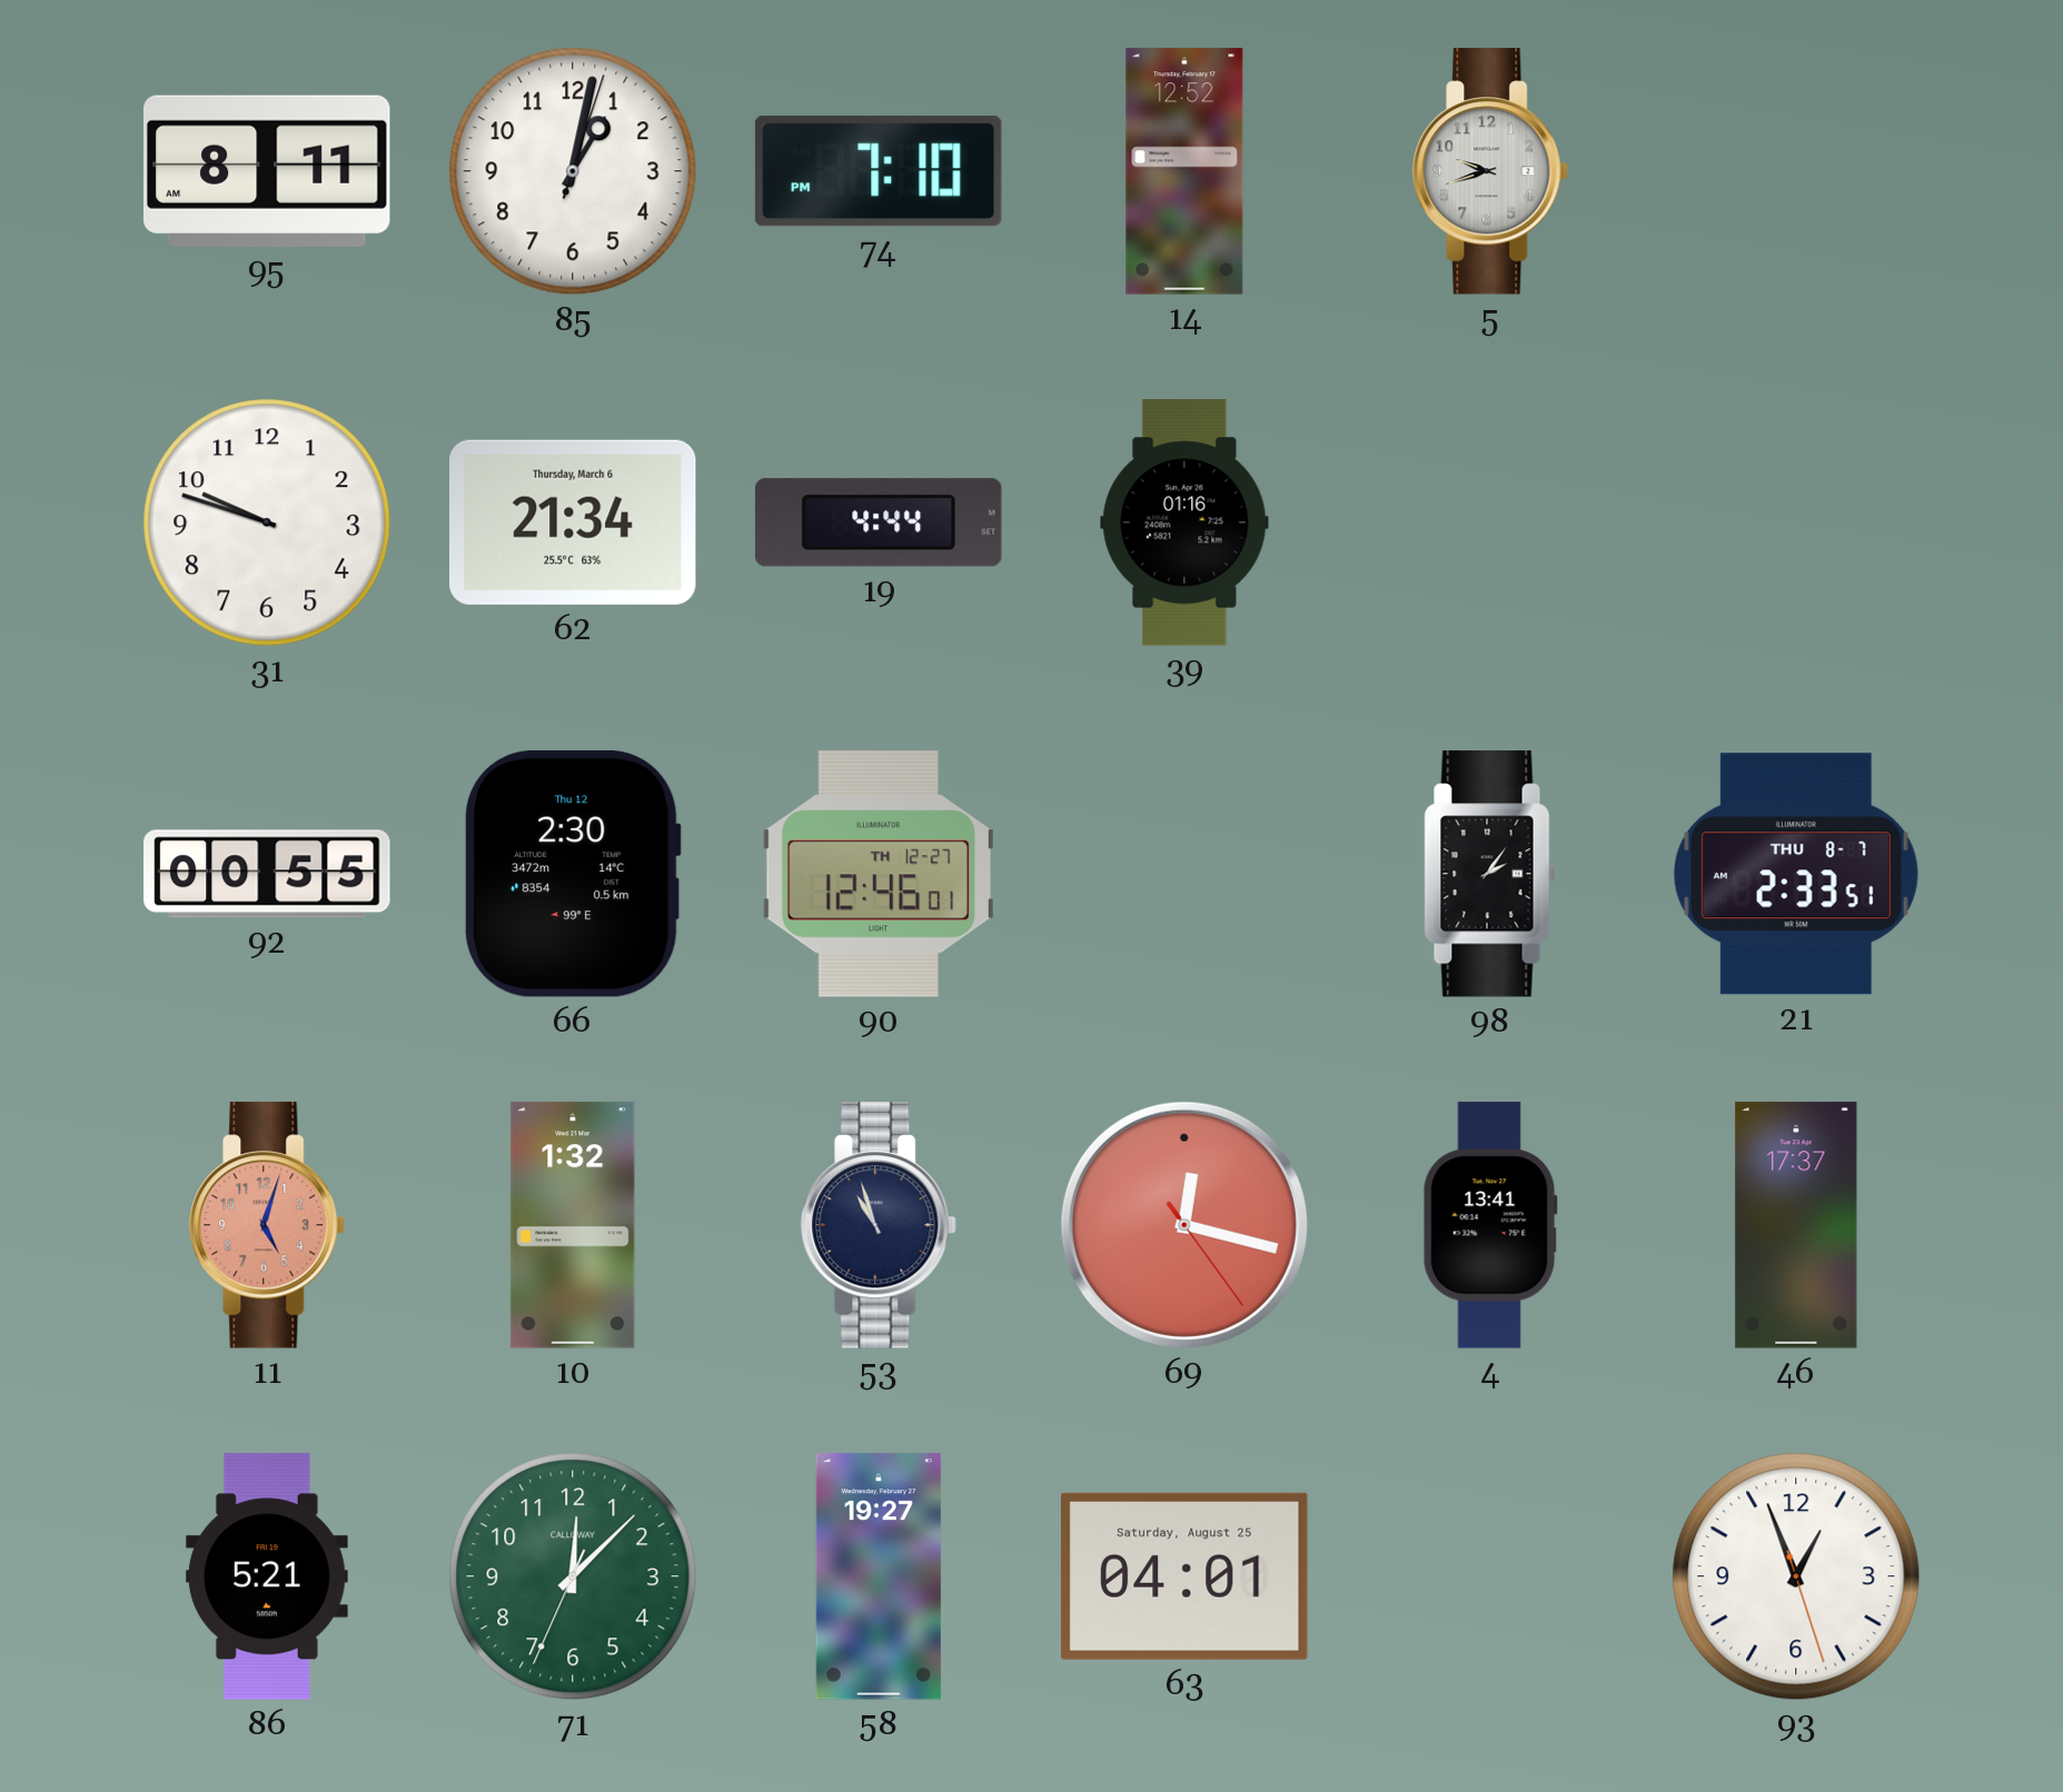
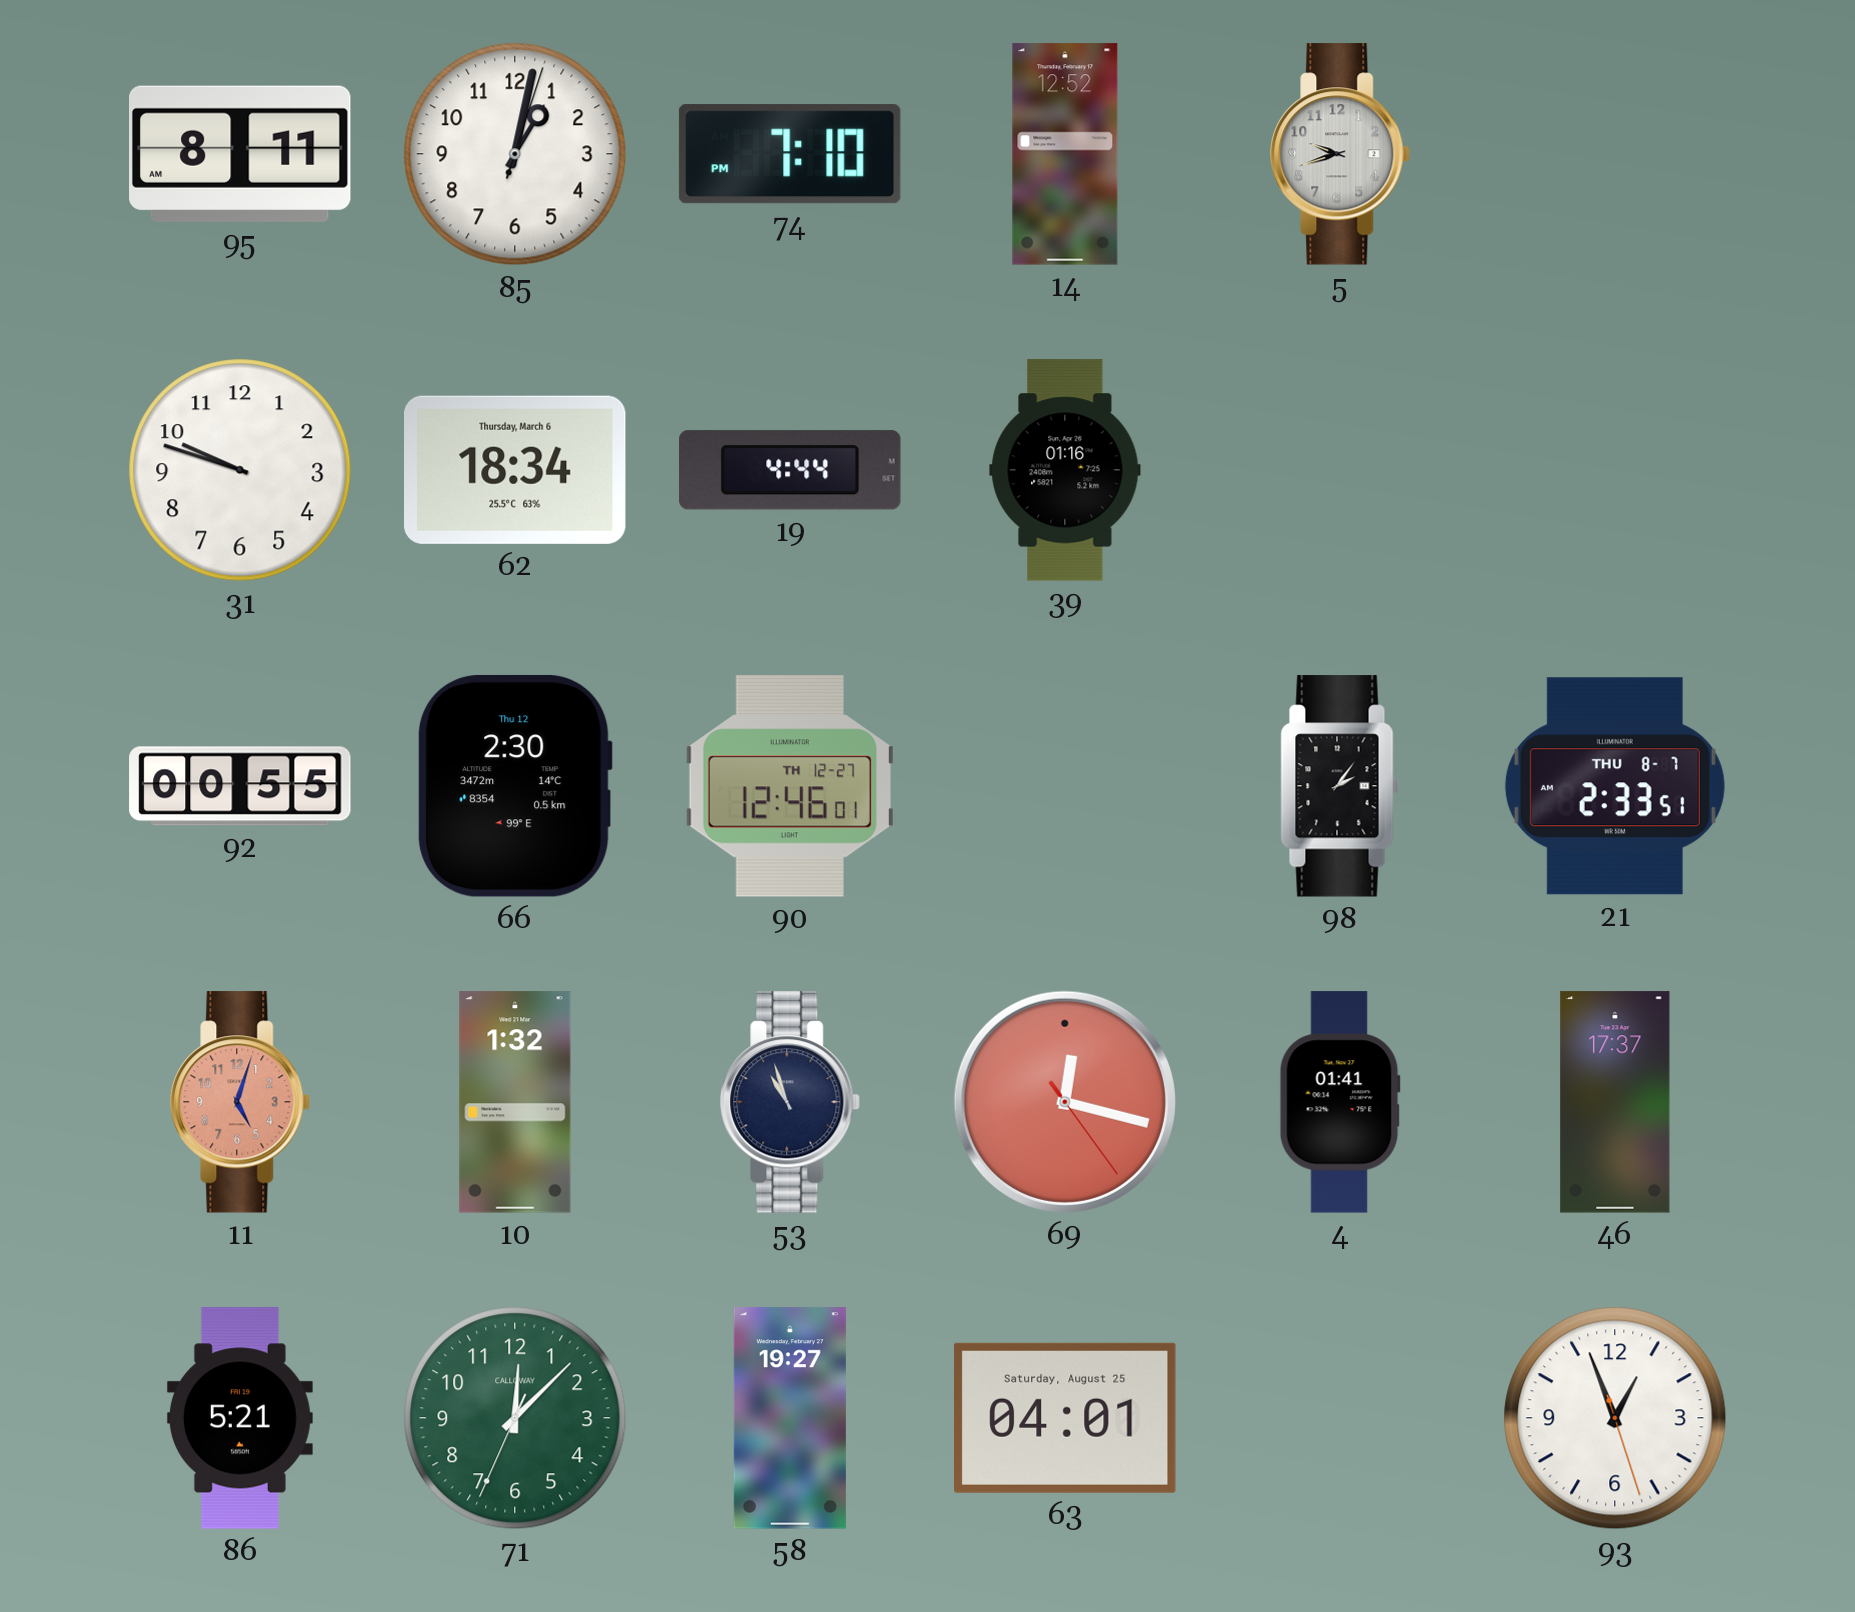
62: 21:34 -> 18:34
4: 13:41 -> 01:41
